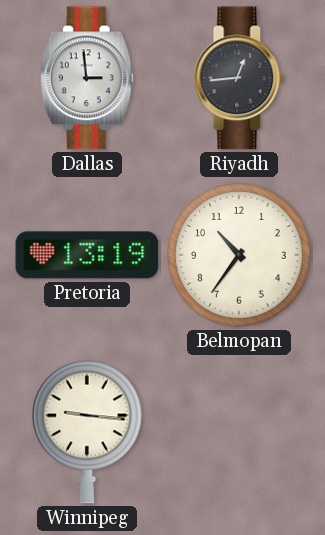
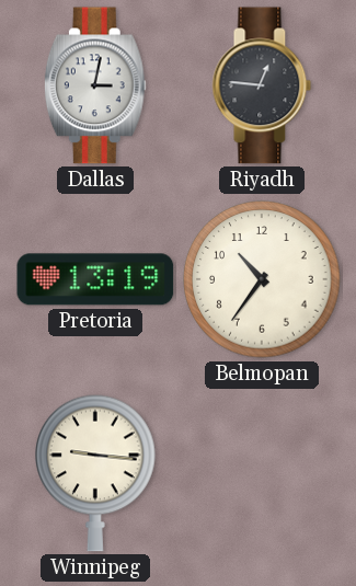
Dallas: 2:59 -> 3:02
Riyadh: 12:44 -> 12:46
